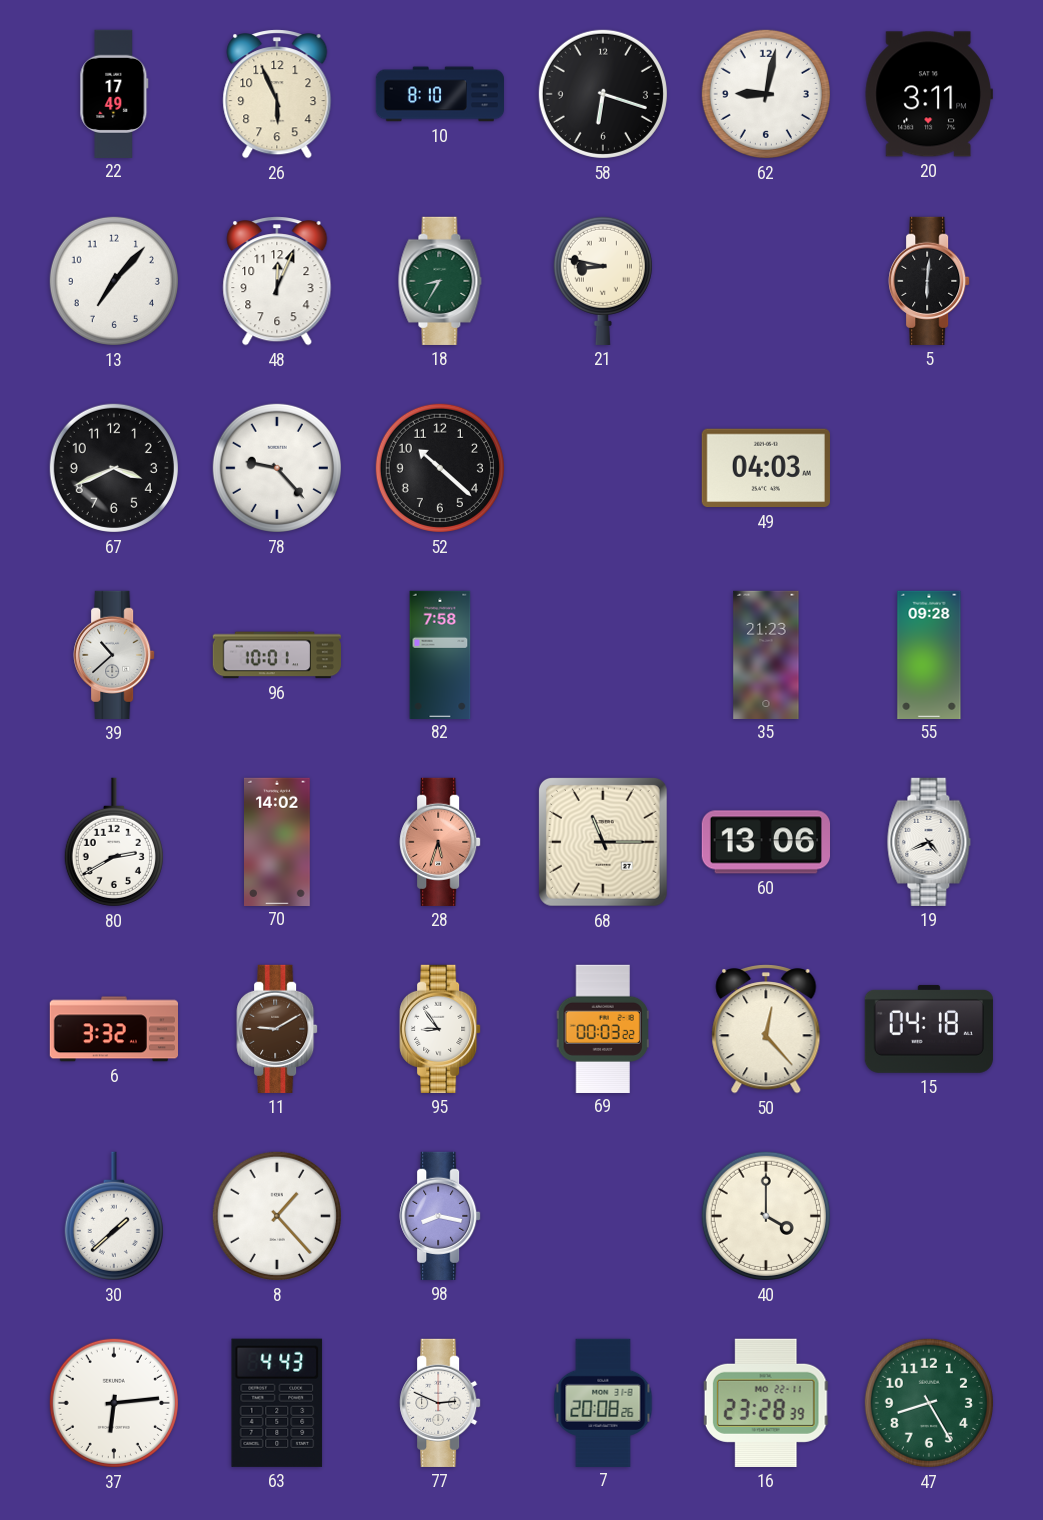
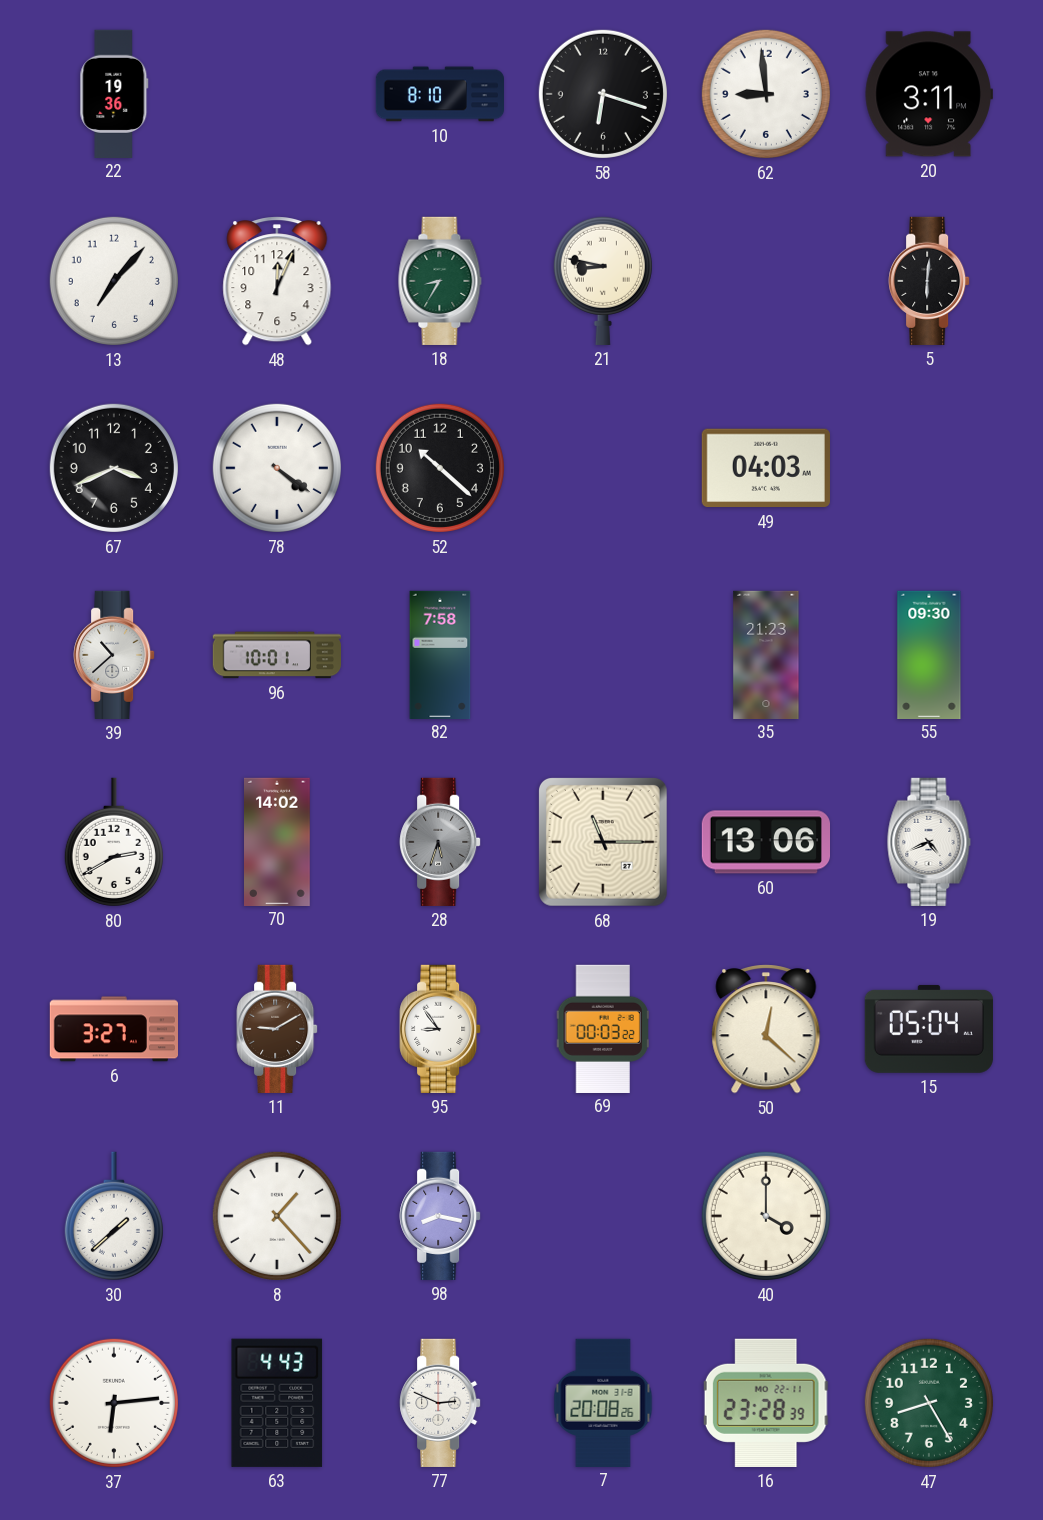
22: 17:49 -> 19:36
26: 5:56 -> none
62: 9:02 -> 8:59
78: 9:23 -> 4:21
55: 09:28 -> 09:30
28 dial: salmon -> grey
6: 3:32 -> 3:27
50: 12:23 -> 12:22
15: 04:18 -> 05:04
